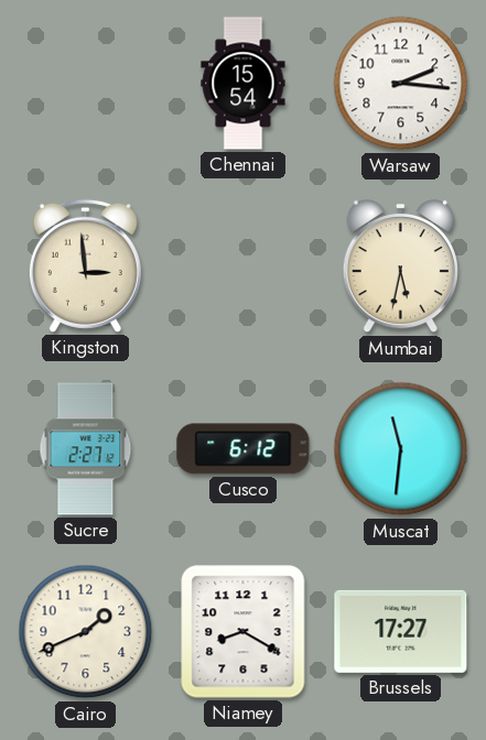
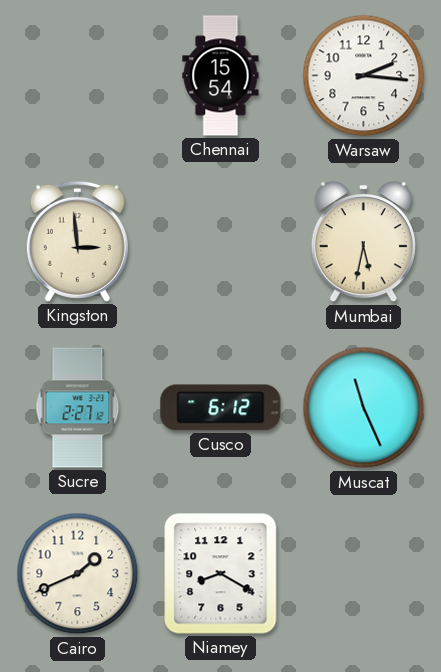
Muscat: 11:31 -> 11:26
Brussels: 17:27 -> none
